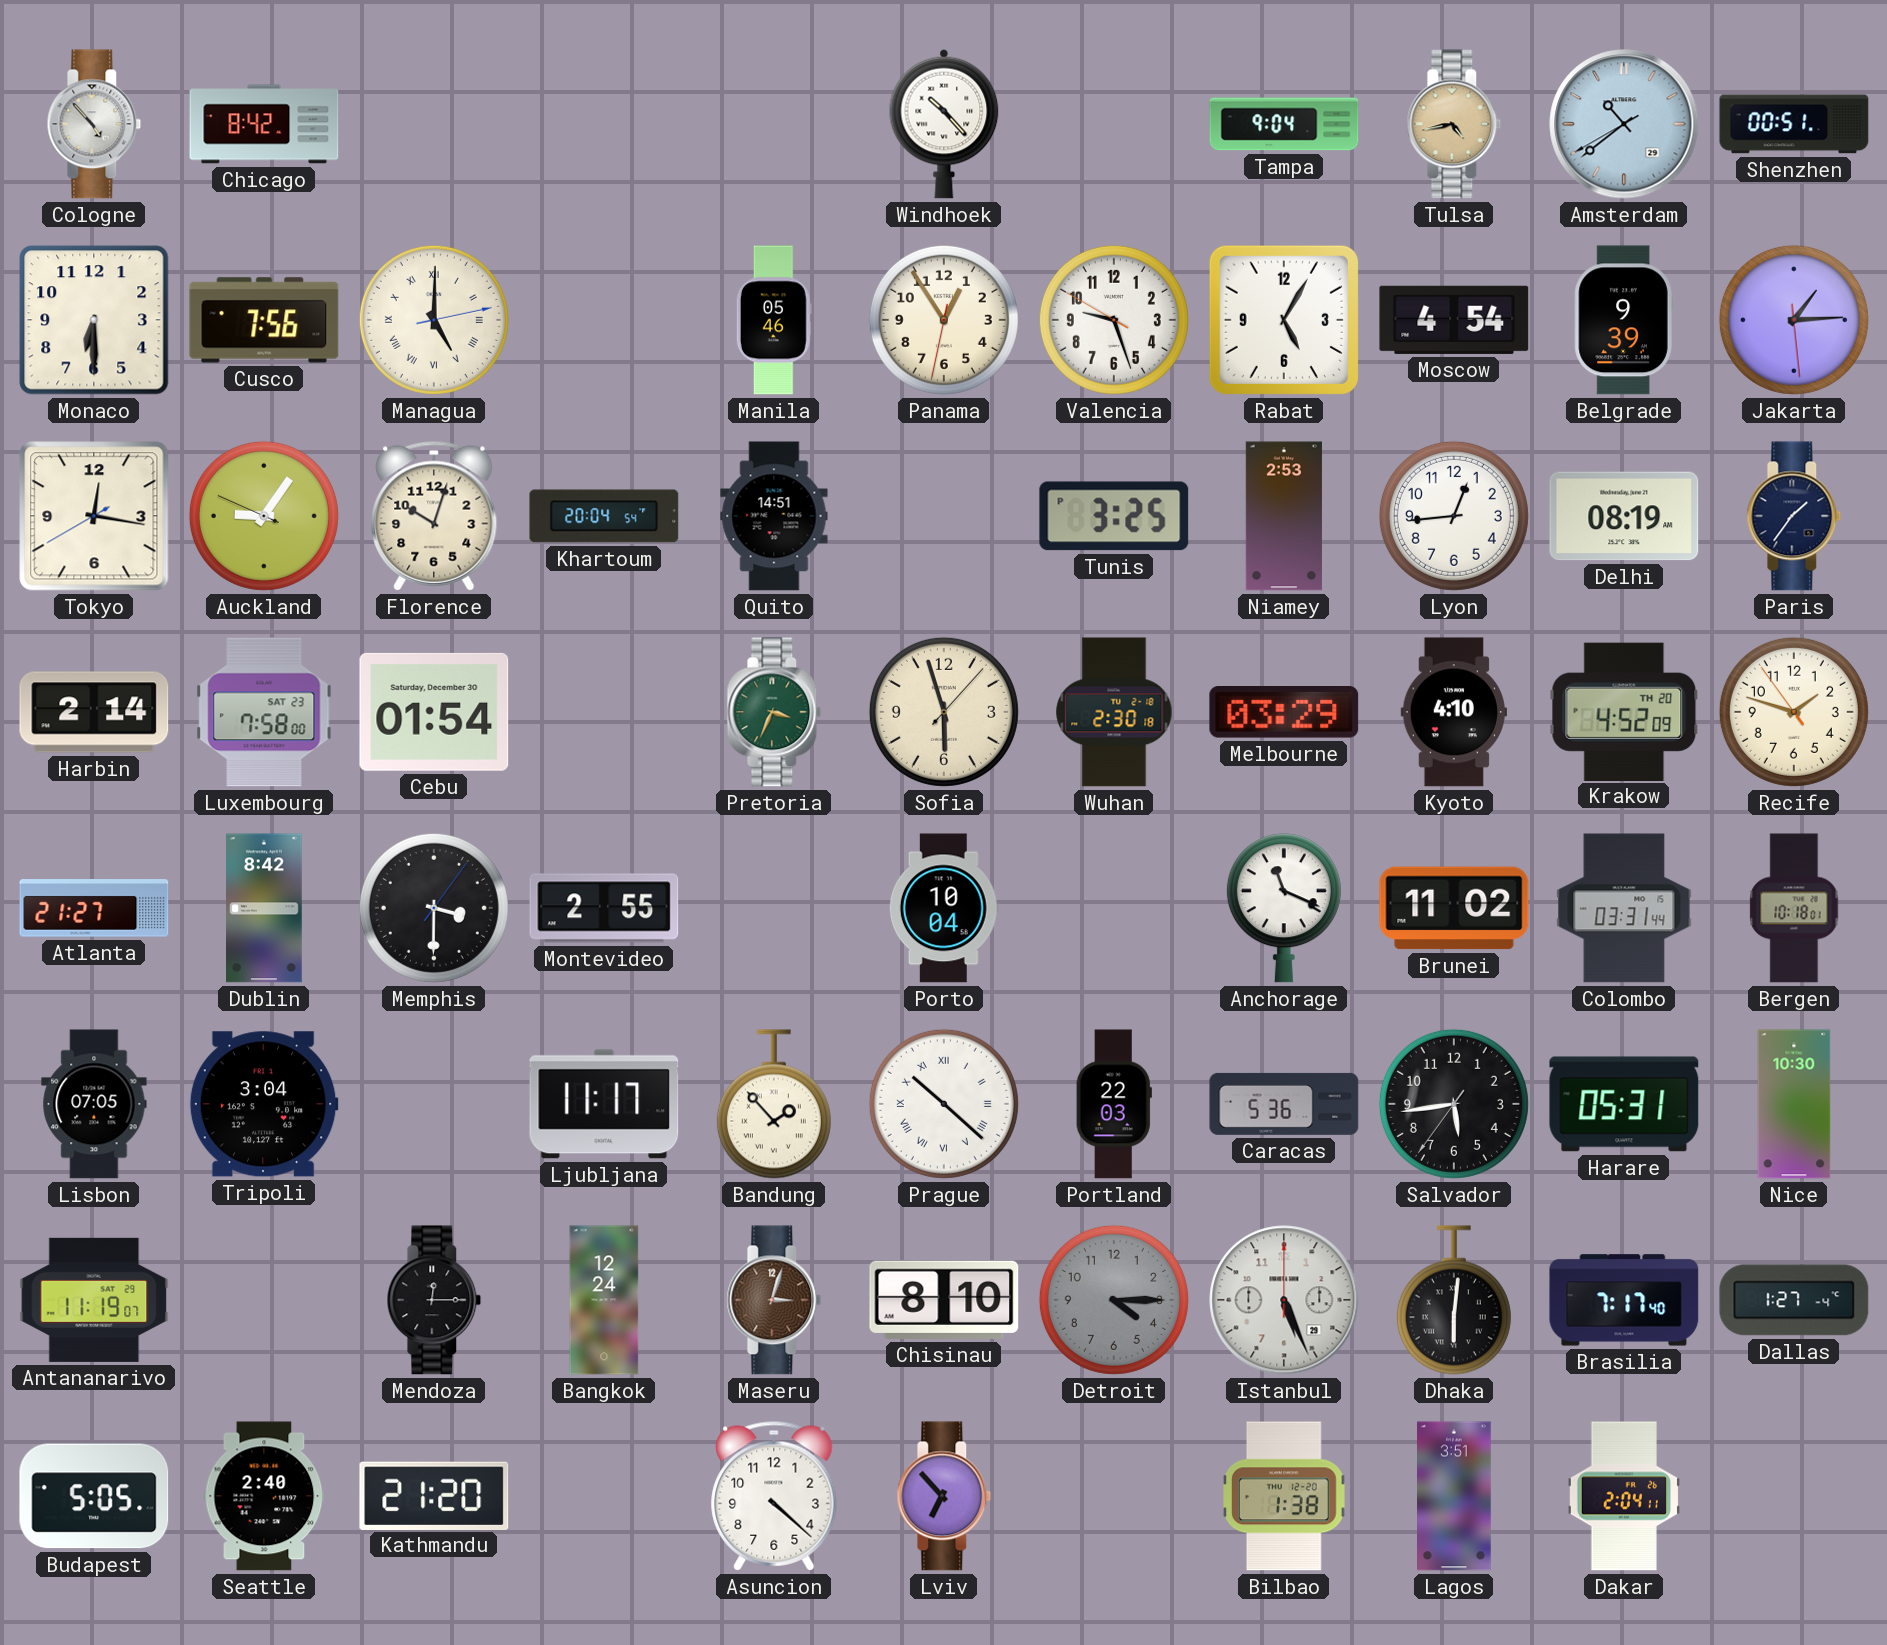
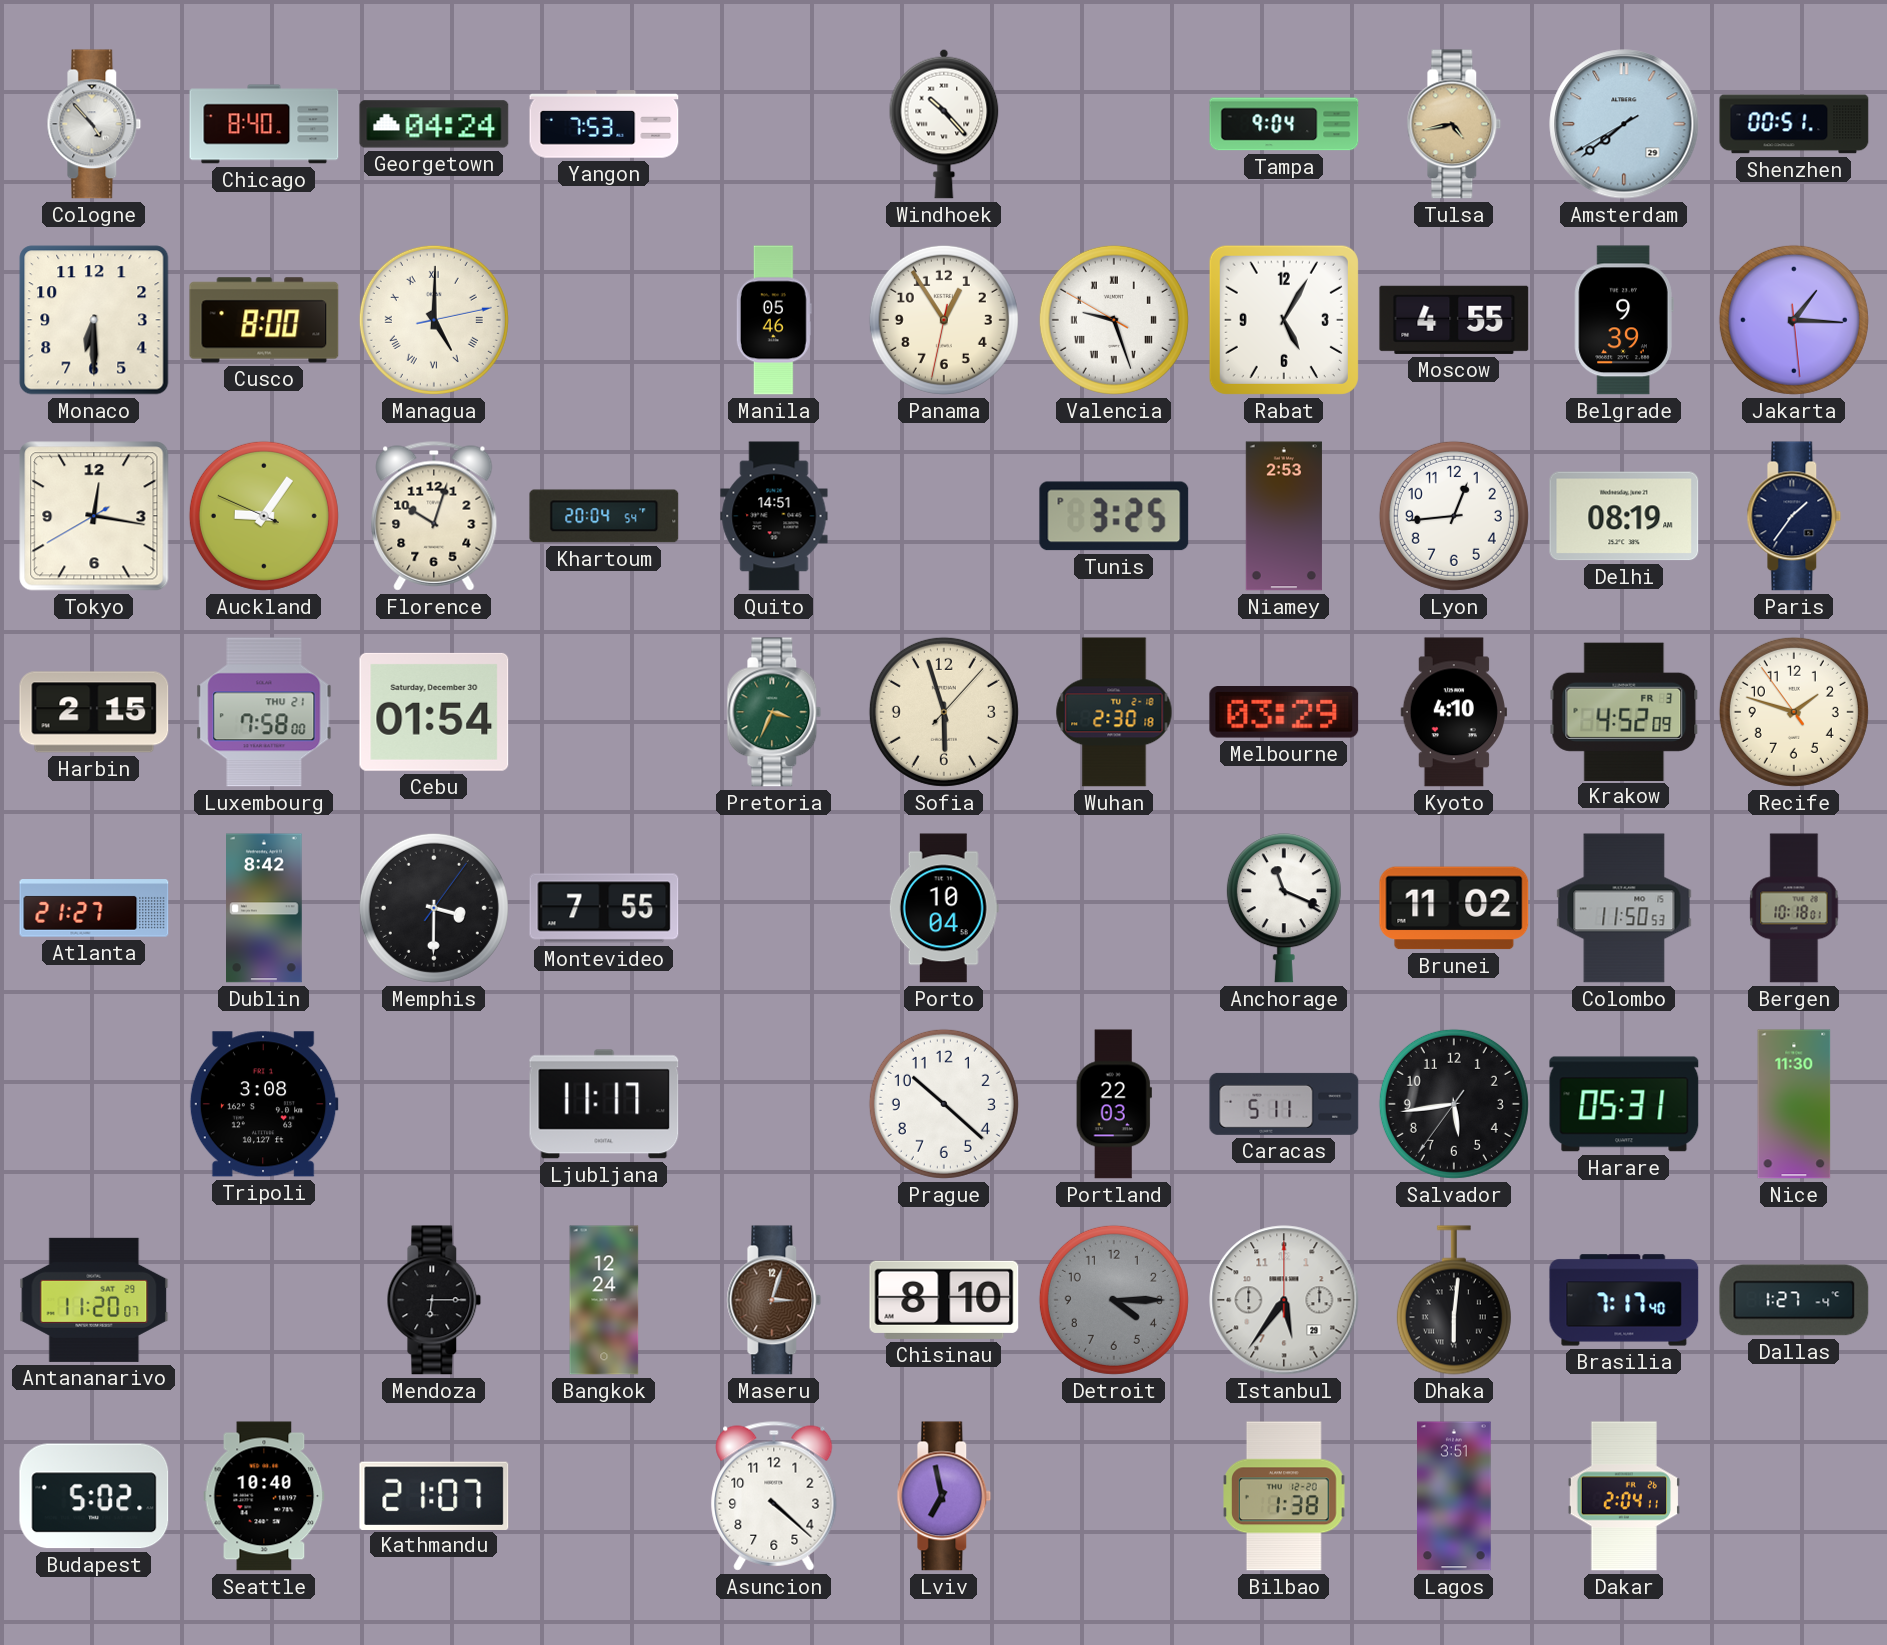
Chicago: 8:42 -> 8:40
Georgetown: none -> 04:24
Yangon: none -> 7:53
Amsterdam: 10:38 -> 7:38
Cusco: 7:56 -> 8:00
Valencia numerals: Arabic -> Roman
Moscow: 4:54 -> 4:55
Jakarta: 1:14 -> 1:15
Harbin: 2:14 -> 2:15
Luxembourg date: SAT 23 -> THU 21
Krakow date: TH 20 -> FR 3
Montevideo: 2:55 -> 7:55
Colombo: 03:31 -> 11:50
Lisbon: 07:05 -> none
Tripoli: 3:04 -> 3:08
Bandung: 1:53 -> none
Prague numerals: Roman -> Arabic
Caracas: 5:36 -> 5:11
Nice: 10:30 -> 11:30
Antananarivo: 11:19 -> 11:20
Mendoza: 12:15 -> 6:15
Istanbul: 5:26 -> 5:36
Budapest: 5:05 -> 5:02
Seattle: 2:40 -> 10:40
Kathmandu: 21:20 -> 21:07
Lviv: 6:53 -> 6:58
